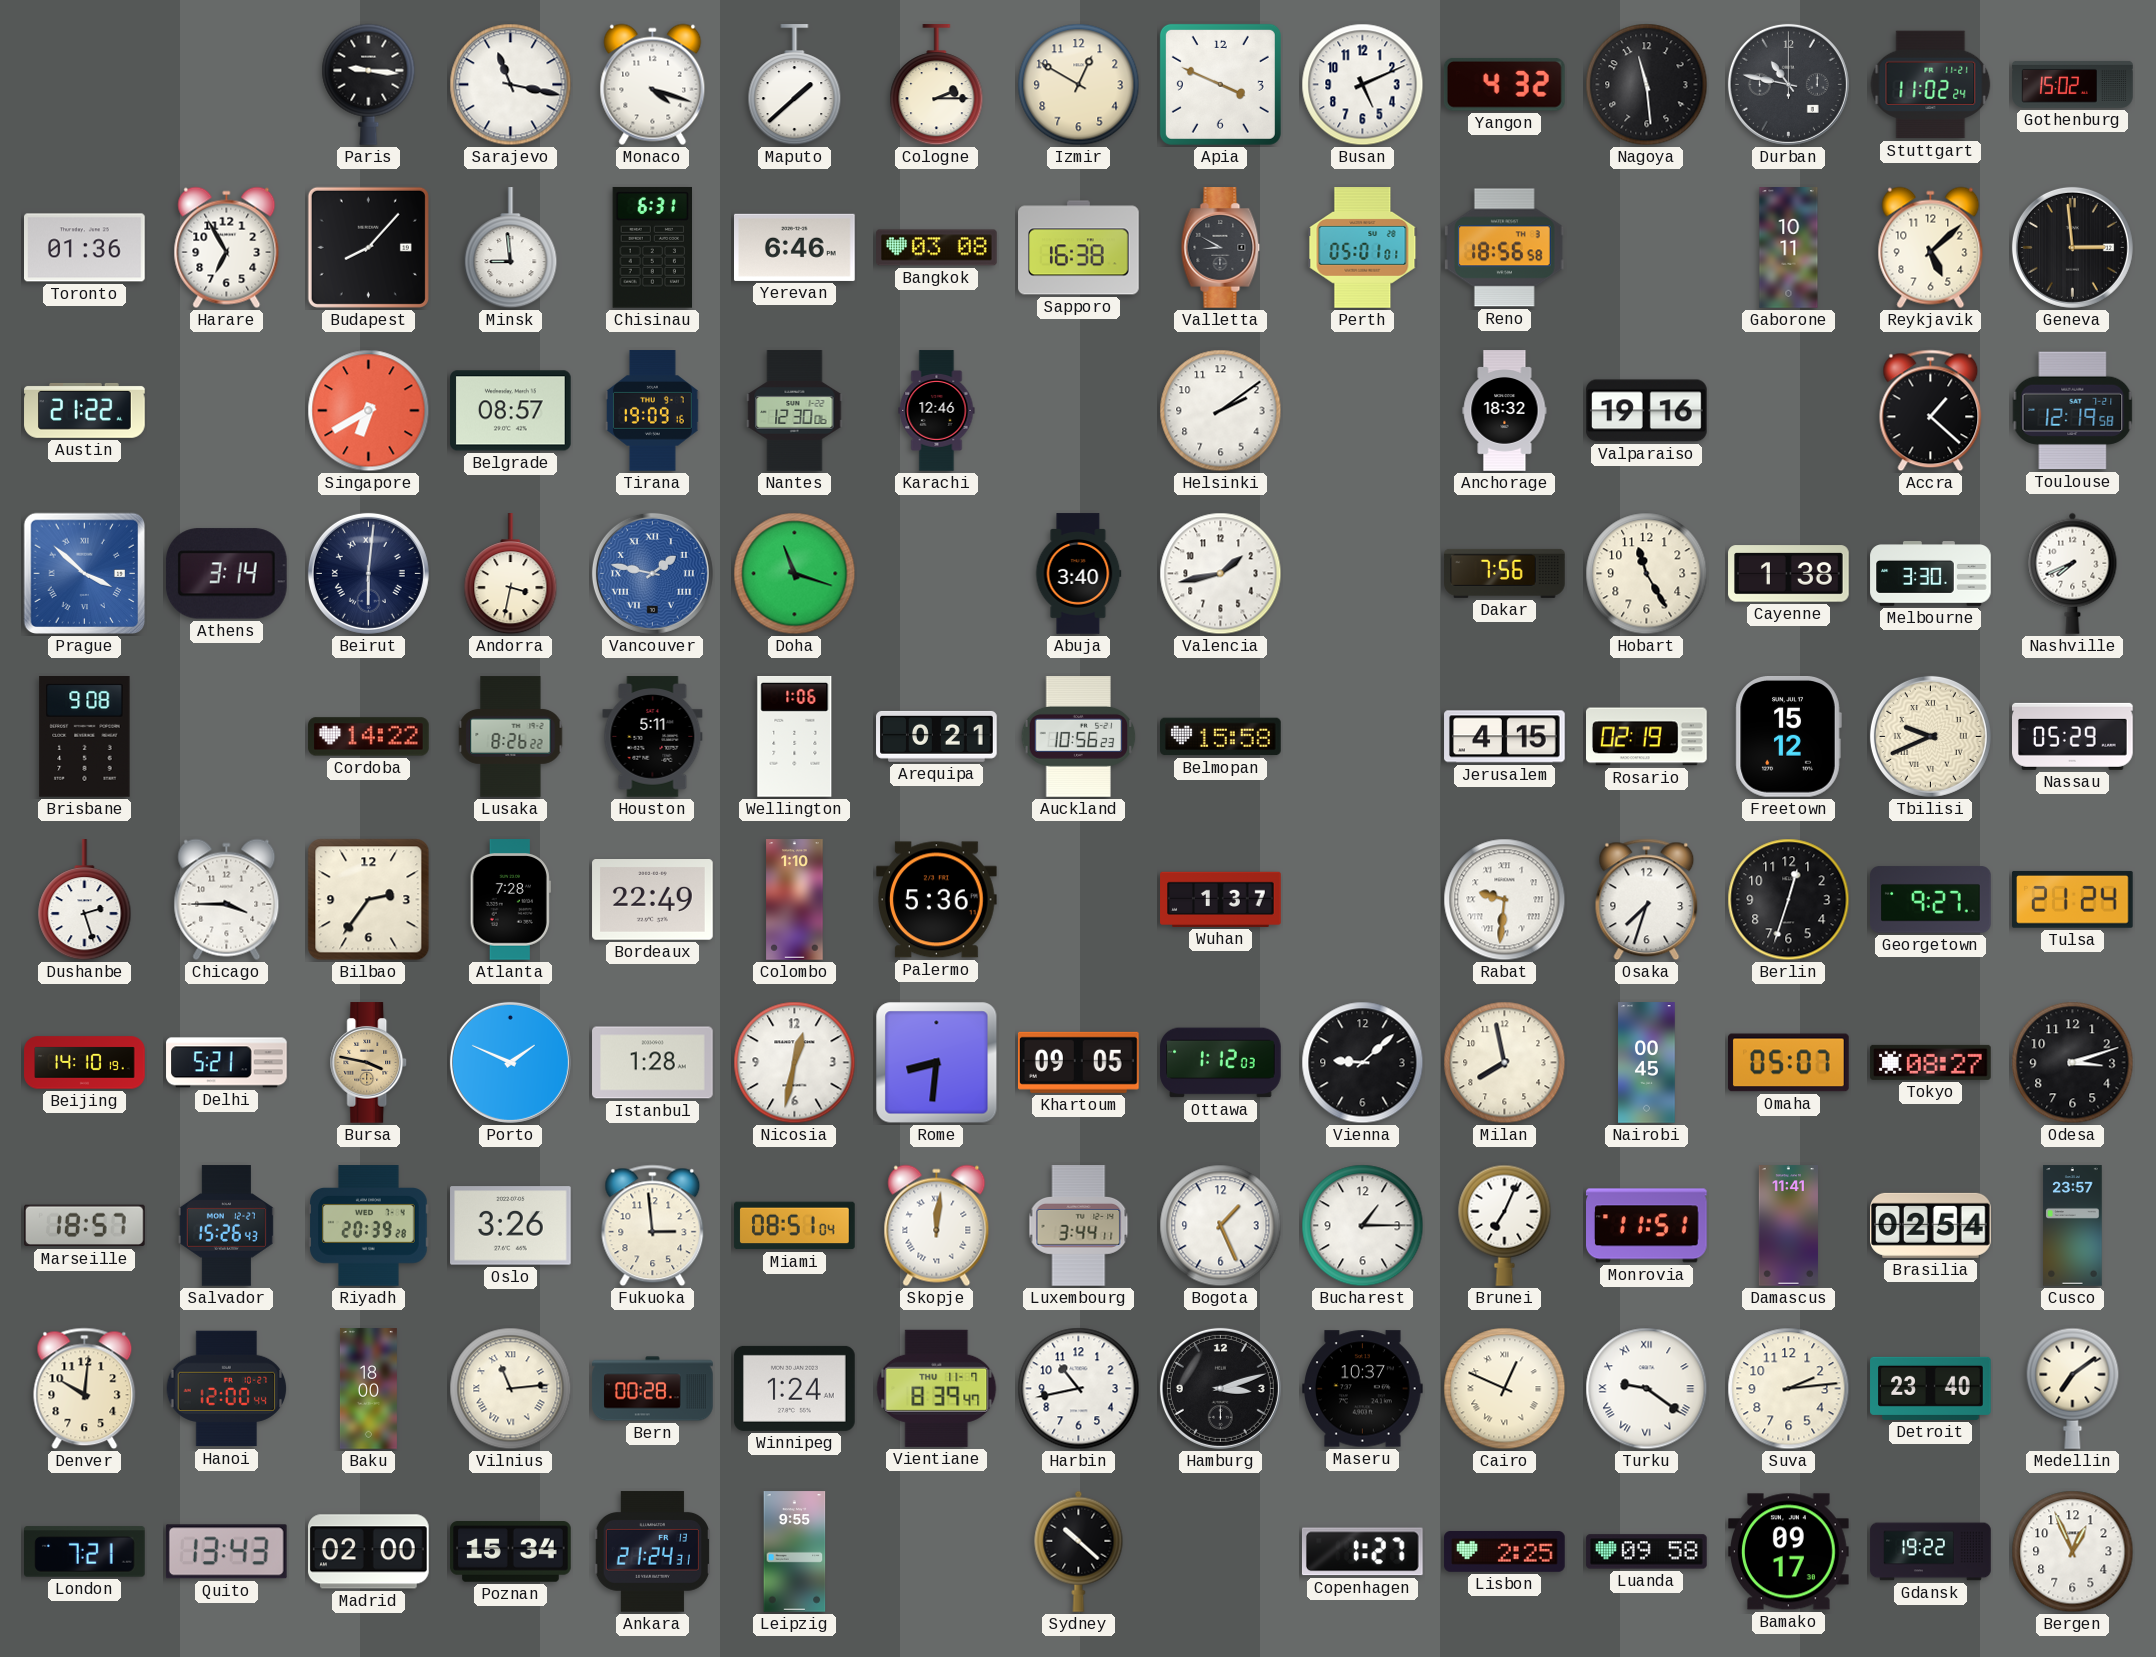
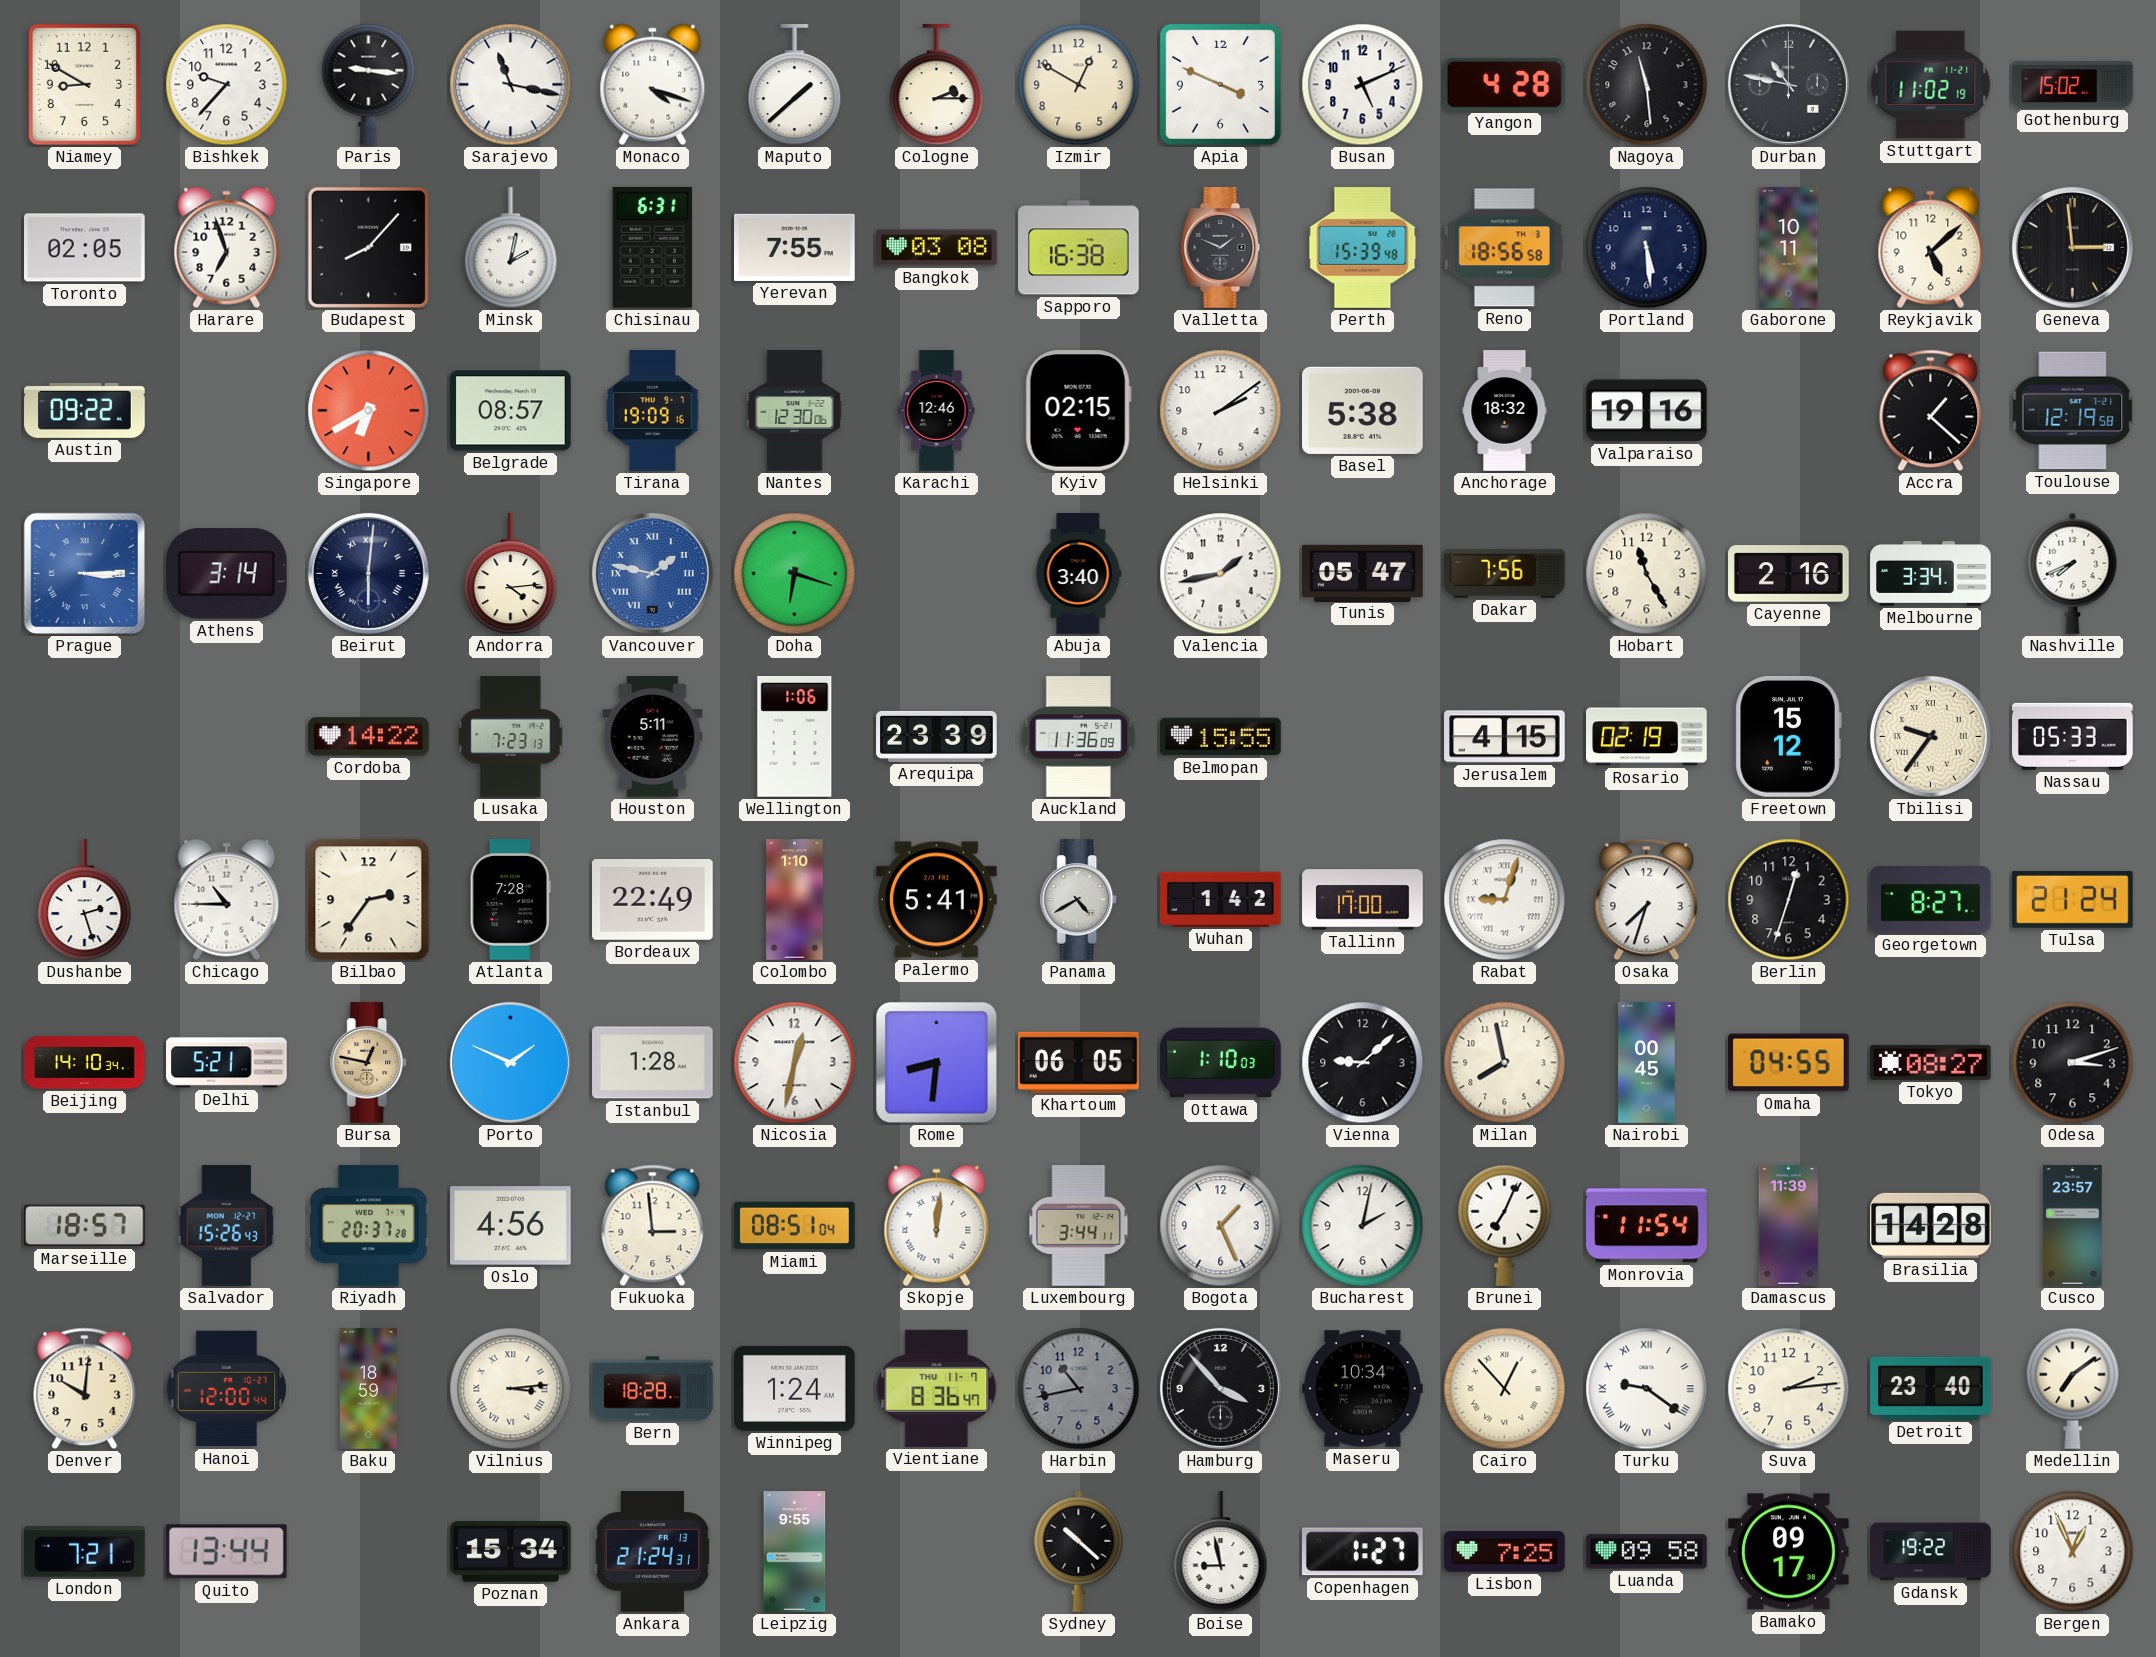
Niamey: none -> 8:50
Bishkek: none -> 9:37
Yangon: 4:32 -> 4:28
Stuttgart: 11:02:24 -> 11:02:19
Toronto: 01:36 -> 02:05
Harare: 6:55 -> 6:57
Minsk: 8:59 -> 2:02
Yerevan: 6:46 -> 7:55
Valletta: 8:50 -> 1:49
Perth: 05:01 -> 15:39
Portland: none -> 5:29
Austin: 21:22 -> 09:22
Kyiv: none -> 02:15
Basel: none -> 5:38
Prague: 3:52 -> 3:15
Andorra: 3:32 -> 4:14
Doha: 11:18 -> 6:18
Tunis: none -> 05:47
Cayenne: 1:38 -> 2:16
Melbourne: 3:30 -> 3:34
Brisbane: 9:08 -> none
Lusaka: 8:26 -> 7:23
Arequipa: 0:21 -> 23:39
Auckland: 10:56 -> 11:36
Belmopan: 15:58 -> 15:55
Tbilisi: 9:41 -> 9:36
Nassau: 05:29 -> 05:33
Chicago: 3:45 -> 10:45
Palermo: 5:36 -> 5:41
Panama: none -> 4:40
Wuhan: 1:37 -> 1:42
Tallinn: none -> 17:00
Rabat: 9:31 -> 9:03
Georgetown: 9:27 -> 8:27
Beijing: 14:10:19 -> 14:10:34
Bursa: 3:47 -> 12:47
Khartoum: 09:05 -> 06:05
Ottawa: 1:12 -> 1:10
Omaha: 05:07 -> 04:55
Riyadh: 20:39 -> 20:37
Oslo: 3:26 -> 4:56
Bucharest: 1:15 -> 2:02
Monrovia: 11:51 -> 11:54
Damascus: 11:41 -> 11:39
Brasilia: 02:54 -> 14:28
Baku: 18:00 -> 18:59
Vilnius: 11:14 -> 3:14
Bern: 00:28 -> 18:28
Vientiane: 8:39 -> 8:36
Harbin dial: white -> grey
Hamburg: 3:12 -> 3:53
Maseru: 10:37 -> 10:34
Cairo: 12:49 -> 12:53
Quito: 13:43 -> 13:44
Madrid: 02:00 -> none
Boise: none -> 8:58
Lisbon: 2:25 -> 7:25
